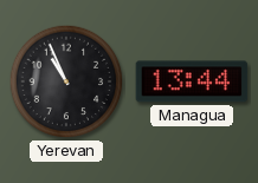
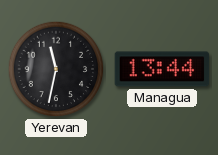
Yerevan: 10:56 -> 11:32
